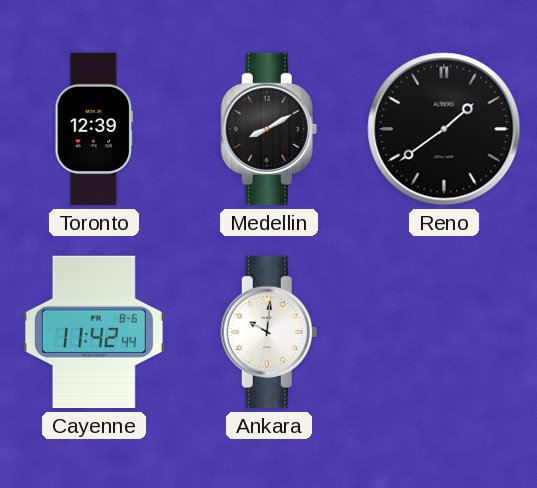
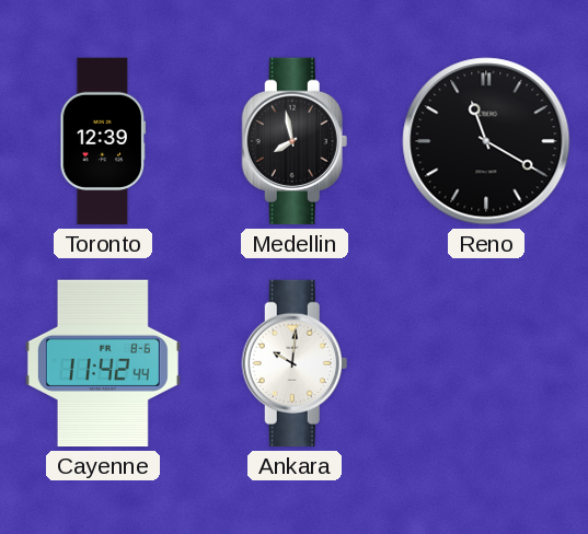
Medellin: 8:10 -> 7:58
Reno: 1:39 -> 11:20
